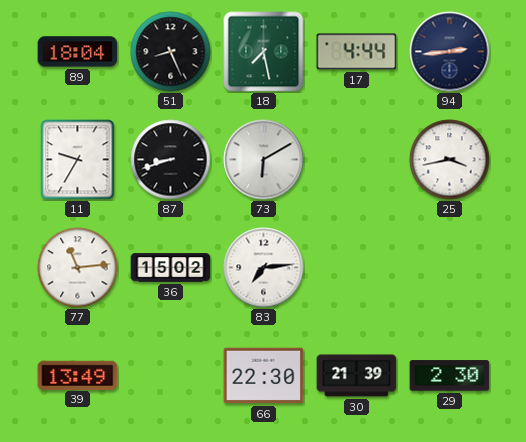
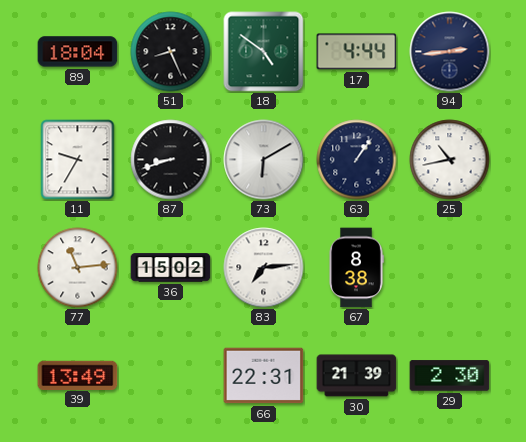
18: 7:28 -> 4:51
63: none -> 1:06
25: 3:43 -> 10:43
67: none -> 8:38
66: 22:30 -> 22:31
